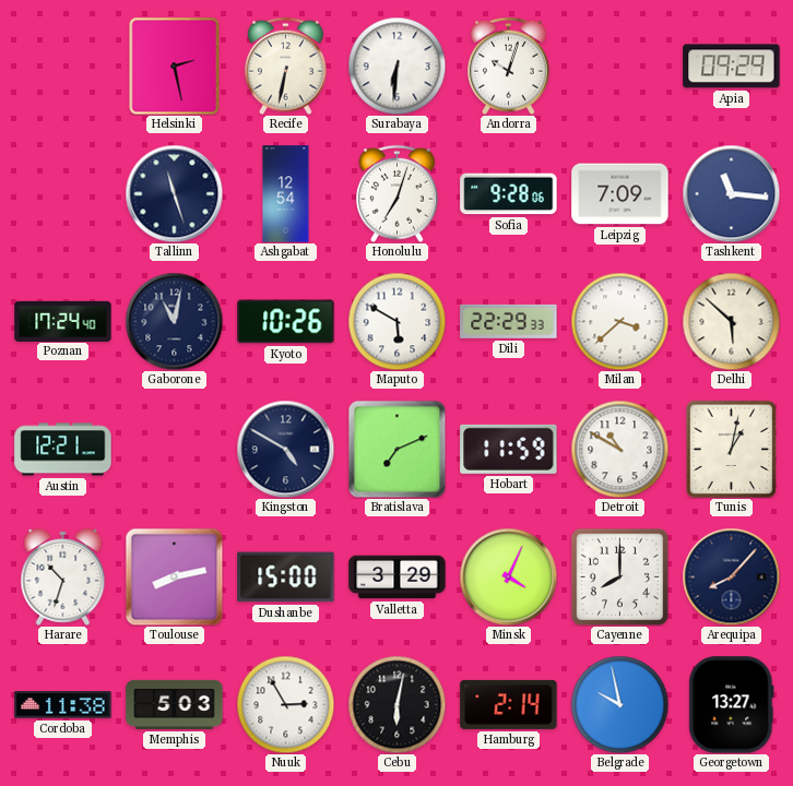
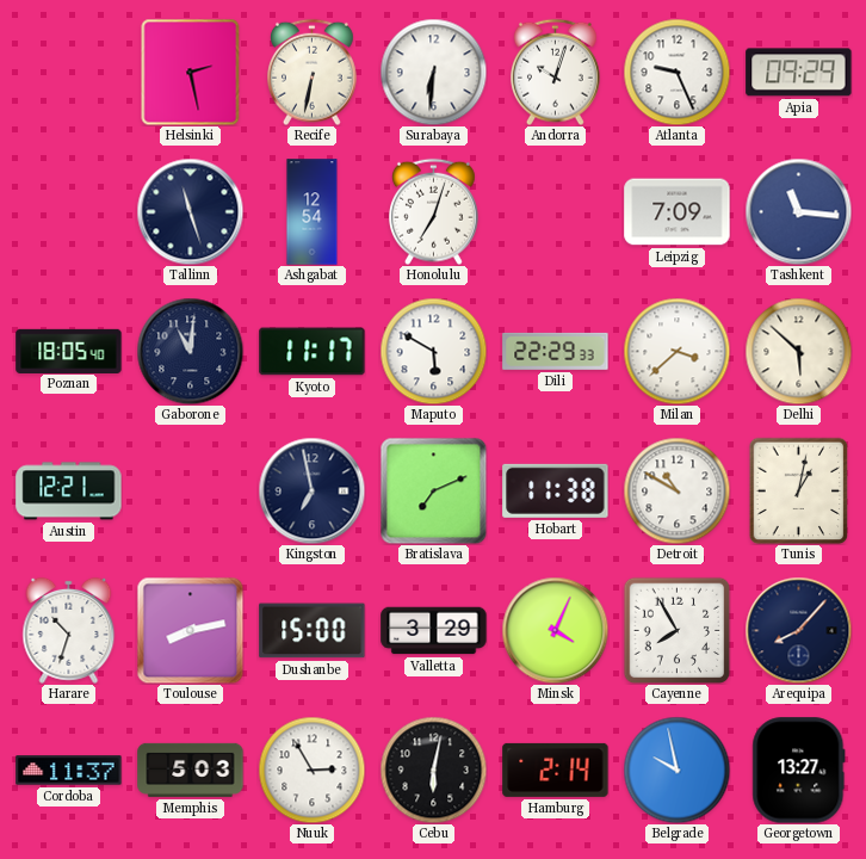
Atlanta: none -> 9:26
Sofia: 9:28 -> none
Poznan: 17:24 -> 18:05
Gaborone: 11:02 -> 11:01
Kyoto: 10:26 -> 11:17
Kingston: 4:50 -> 6:58
Hobart: 11:59 -> 11:38
Cayenne: 8:00 -> 7:55
Cordoba: 11:38 -> 11:37
